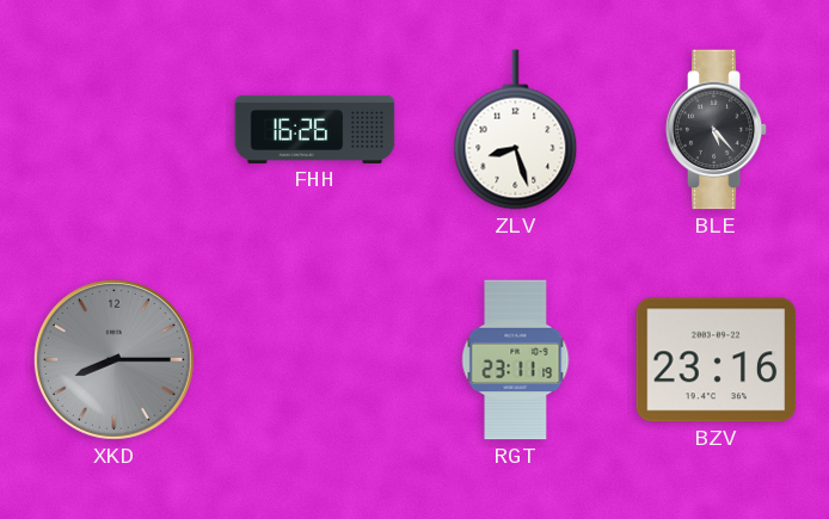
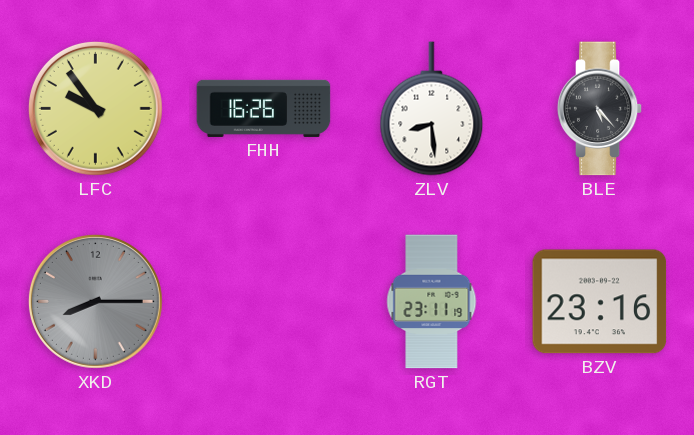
LFC: none -> 9:54
ZLV: 8:27 -> 8:29
